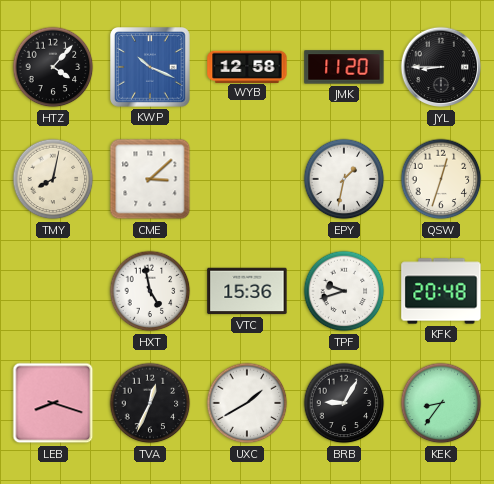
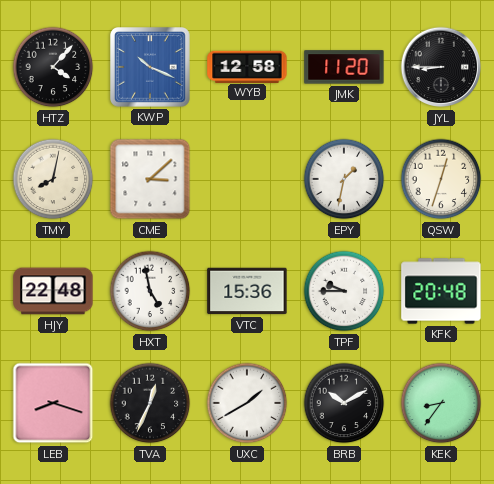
HJY: none -> 22:48
TPF: 9:42 -> 9:45
BRB: 9:05 -> 10:10
